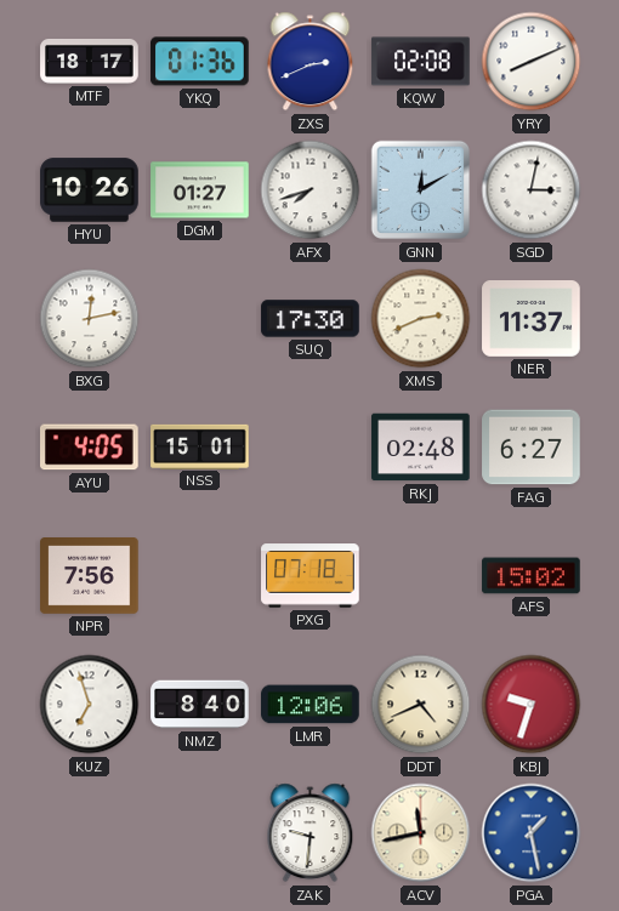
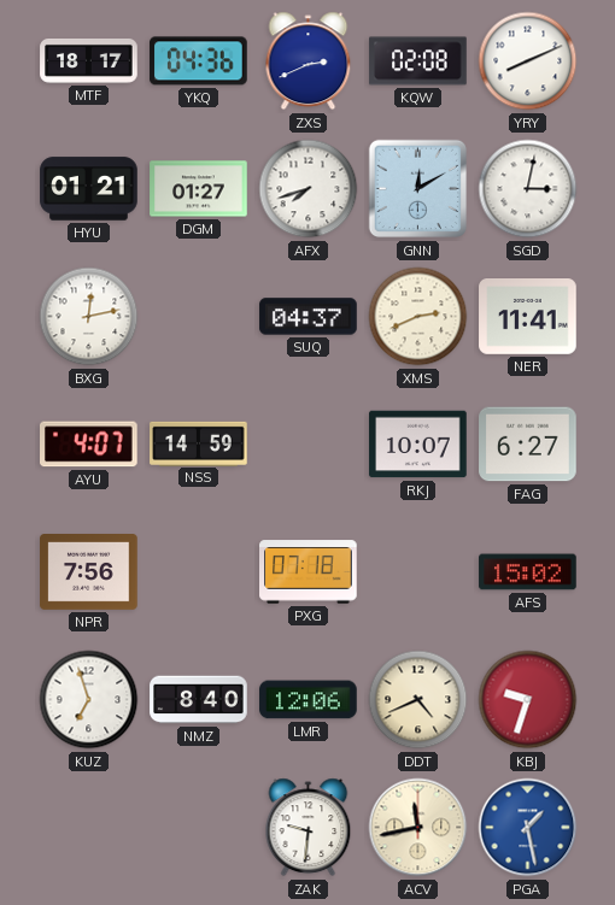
YKQ: 01:36 -> 04:36
HYU: 10:26 -> 01:21
SUQ: 17:30 -> 04:37
NER: 11:37 -> 11:41
AYU: 4:05 -> 4:07
NSS: 15:01 -> 14:59
RKJ: 02:48 -> 10:07
